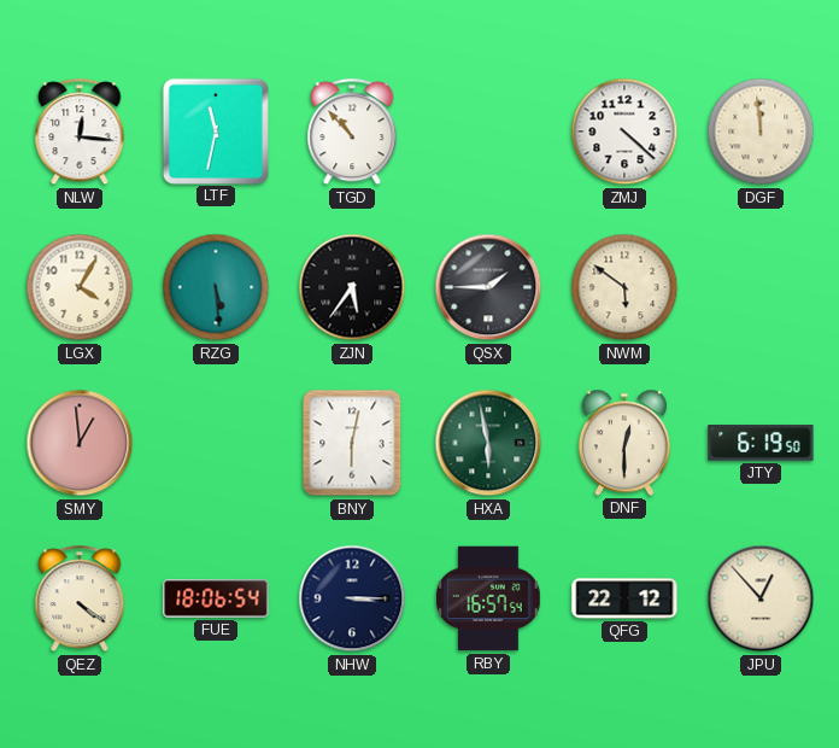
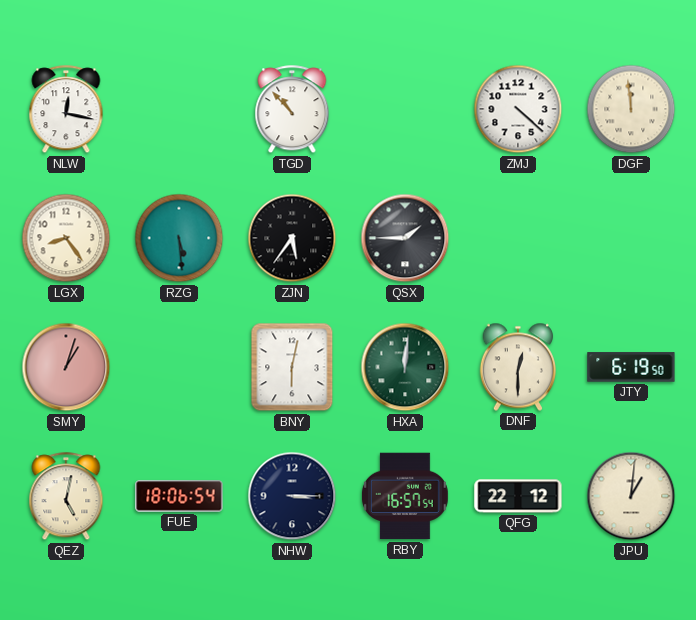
NLW: 12:16 -> 12:17
LTF: 11:32 -> none
LGX: 4:05 -> 8:24
NWM: 5:51 -> none
SMY: 12:59 -> 1:03
HXA: 5:58 -> 12:01
QEZ: 4:21 -> 5:02
JPU: 12:53 -> 1:01
